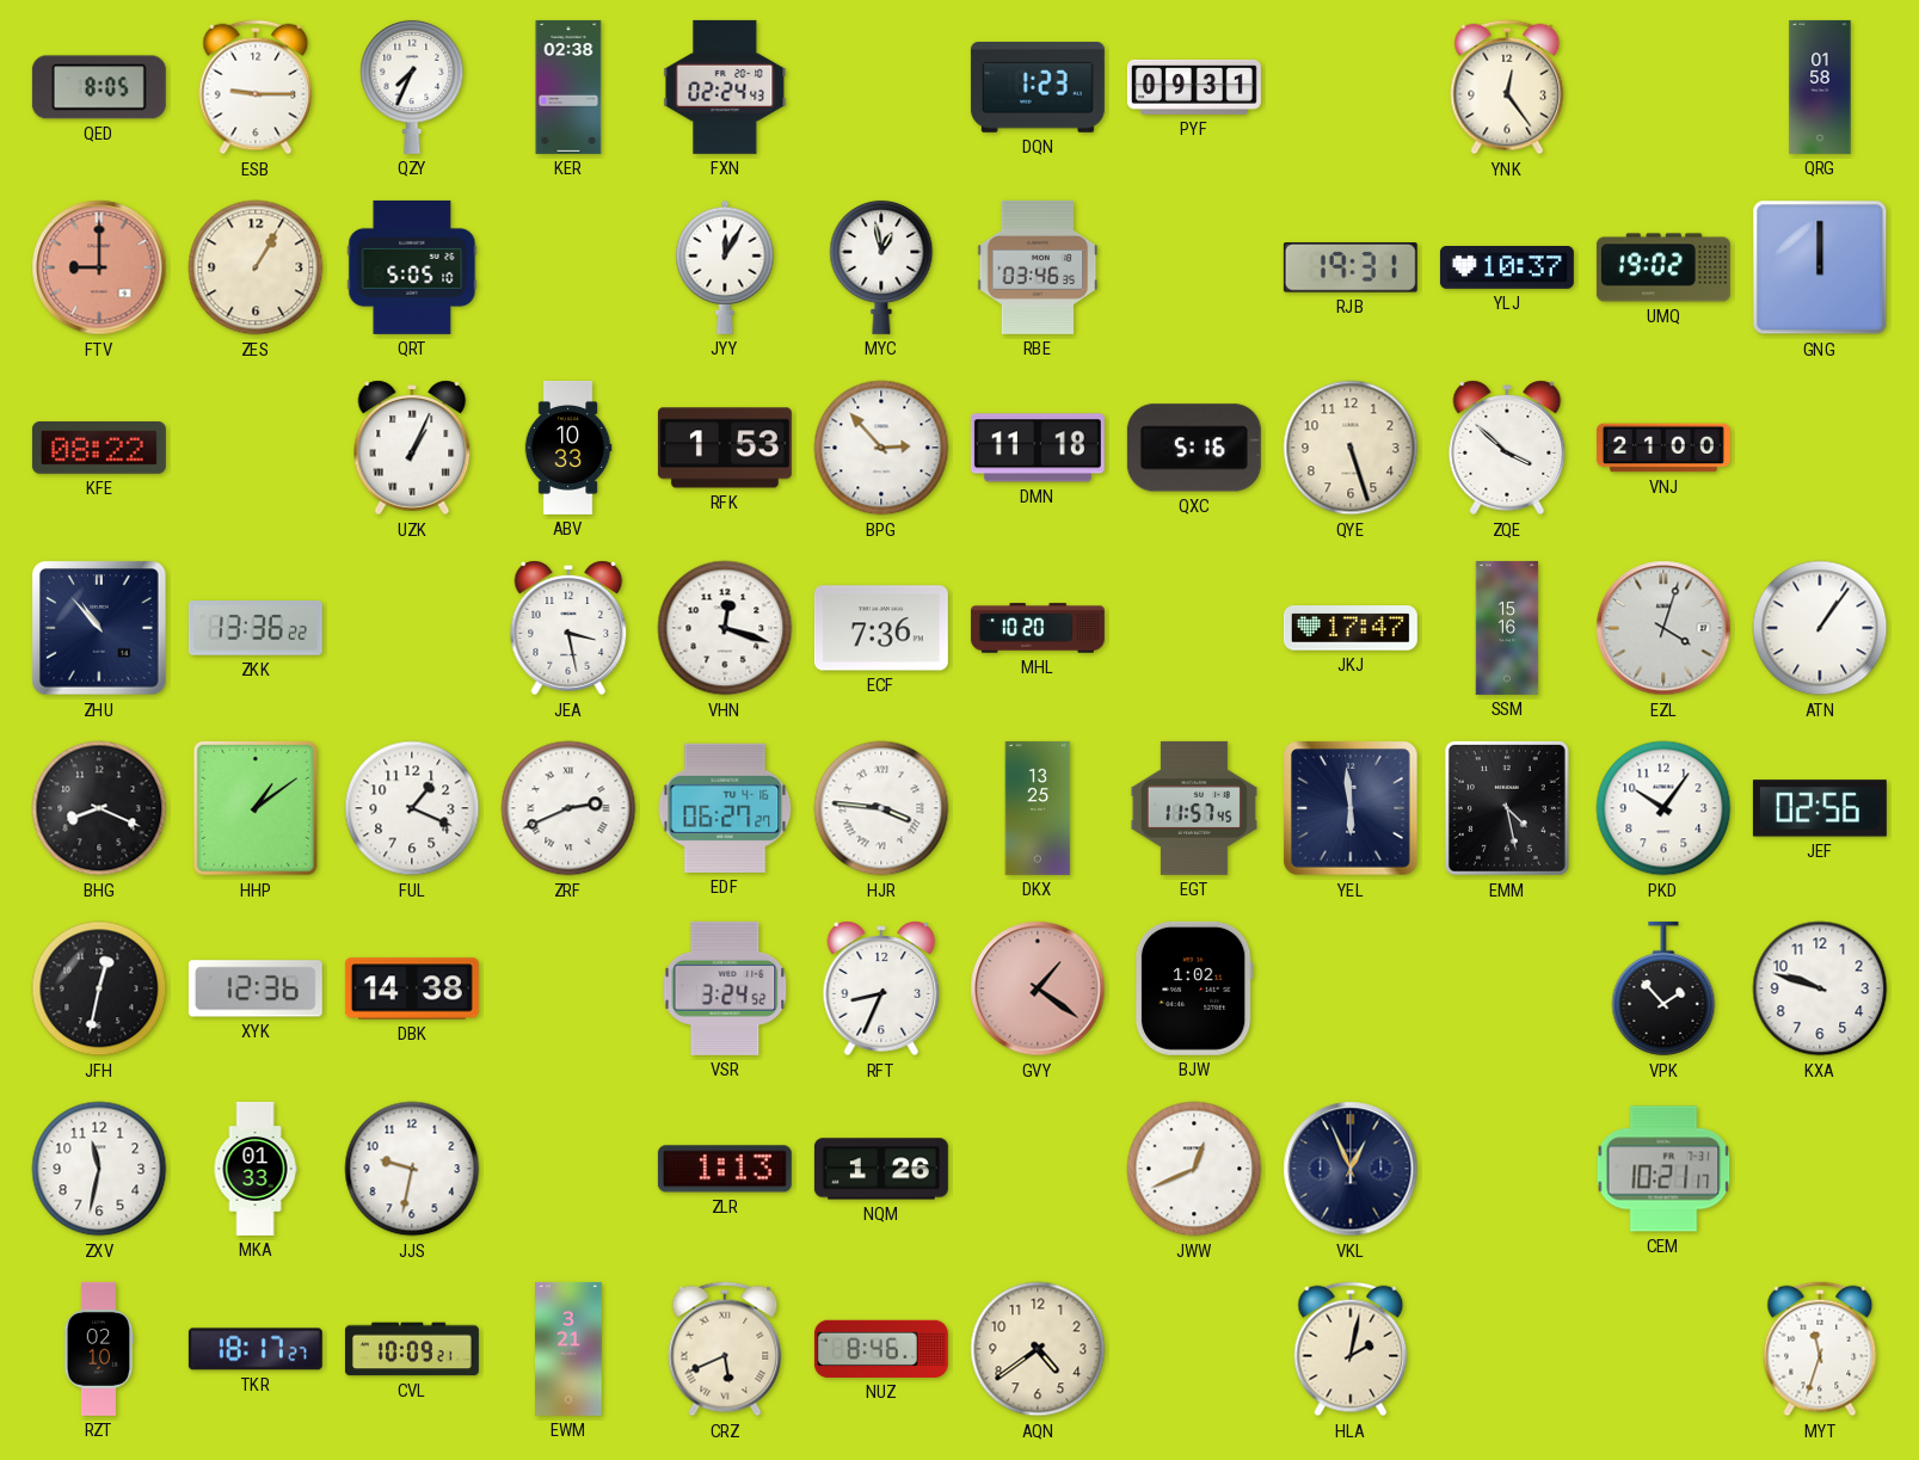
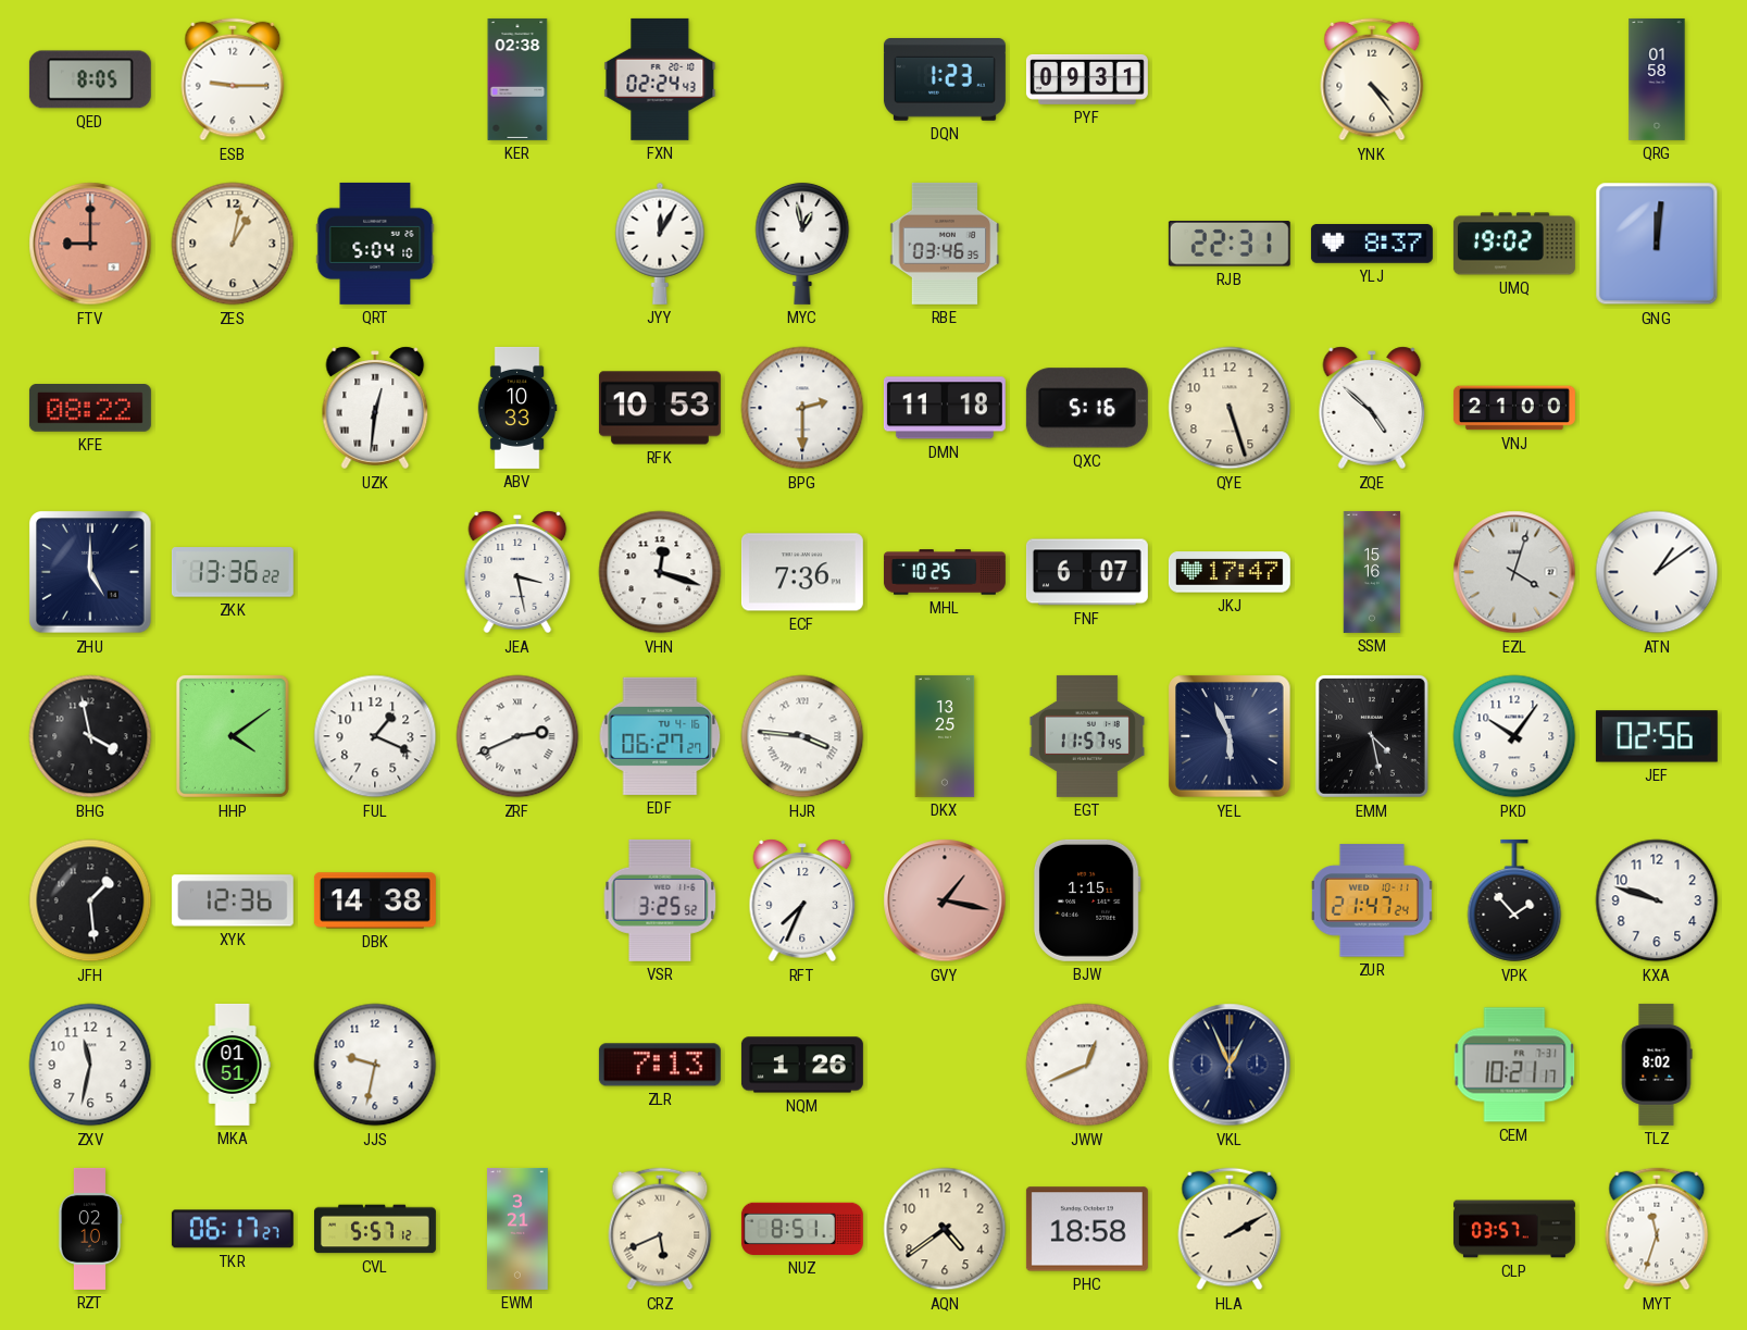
QZY: 7:34 -> none
YNK: 12:24 -> 4:24
ZES: 1:05 -> 1:02
QRT: 5:05 -> 5:04
RJB: 19:31 -> 22:31
YLJ: 10:37 -> 8:37
GNG: 12:00 -> 12:01
UZK: 1:04 -> 12:31
RFK: 1:53 -> 10:53
BPG: 2:53 -> 2:30
ZQE: 3:52 -> 4:52
ZHU: 10:53 -> 5:00
MHL: 10:20 -> 10:25
FNF: none -> 6:07
ATN: 1:06 -> 1:09
BHG: 8:19 -> 3:58
HHP: 1:09 -> 4:09
YEL: 5:59 -> 5:56
JFH: 12:32 -> 1:29
VSR: 3:24 -> 3:25
RFT: 8:34 -> 7:34
GVY: 1:21 -> 1:17
BJW: 1:02 -> 1:15
ZUR: none -> 21:47
MKA: 01:33 -> 01:51
ZLR: 1:13 -> 7:13
TLZ: none -> 8:02
TKR: 18:17 -> 06:17
CVL: 10:09 -> 5:57
NUZ: 8:46 -> 8:51
PHC: none -> 18:58
HLA: 2:02 -> 2:10
CLP: none -> 03:57
